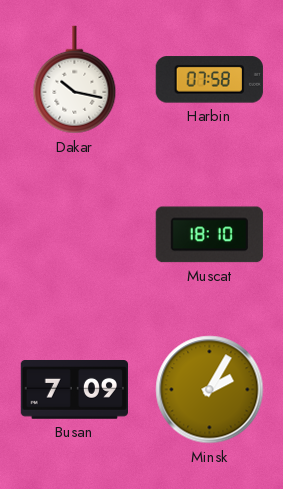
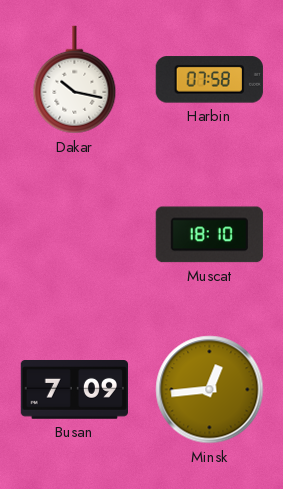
Minsk: 2:05 -> 12:44
